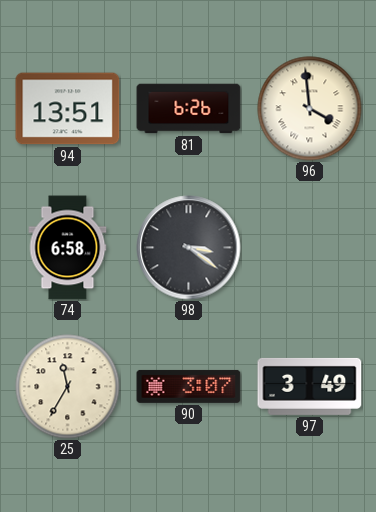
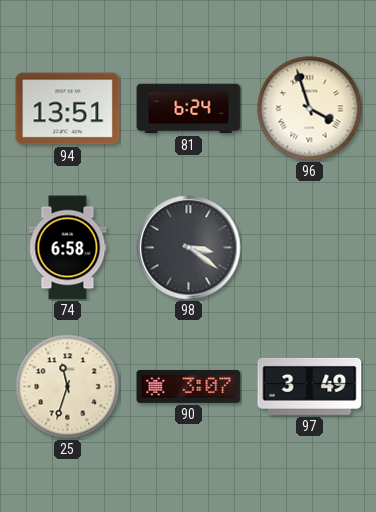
81: 6:26 -> 6:24
96: 3:59 -> 3:57
25: 11:35 -> 11:33
